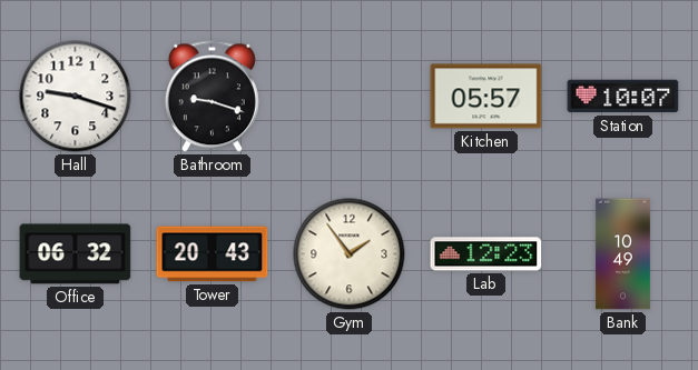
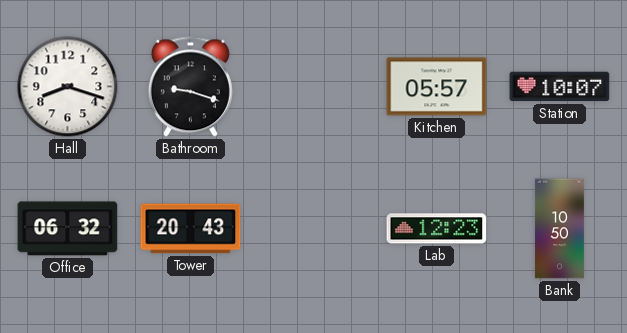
Hall: 9:18 -> 8:18
Gym: 1:54 -> none
Bank: 10:49 -> 10:50
